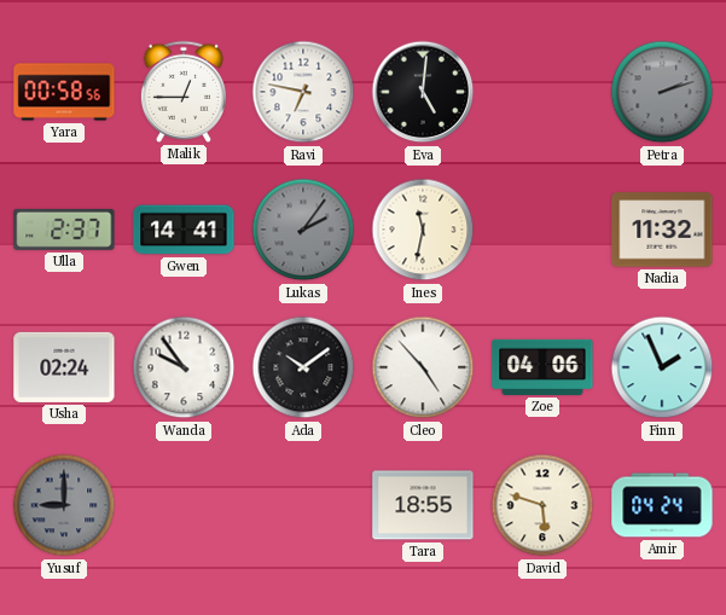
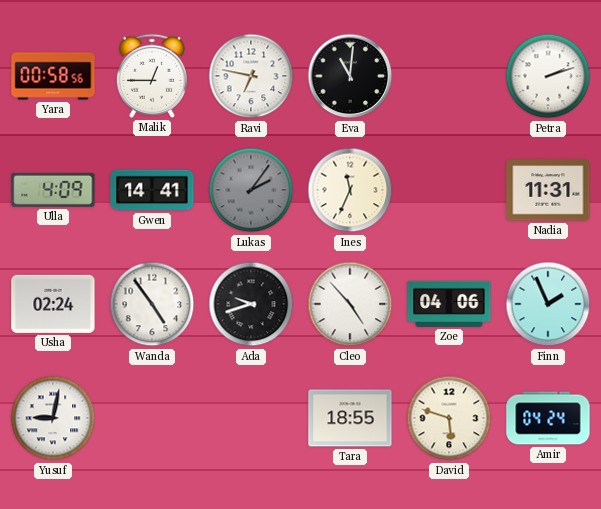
Eva: 5:01 -> 11:01
Petra dial: grey -> white
Ulla: 2:37 -> 4:09
Ines: 11:32 -> 11:34
Nadia: 11:32 -> 11:31
Wanda: 9:54 -> 4:54
Ada: 10:09 -> 9:42
Yusuf: 9:00 -> 9:02
Yusuf dial: grey -> white
